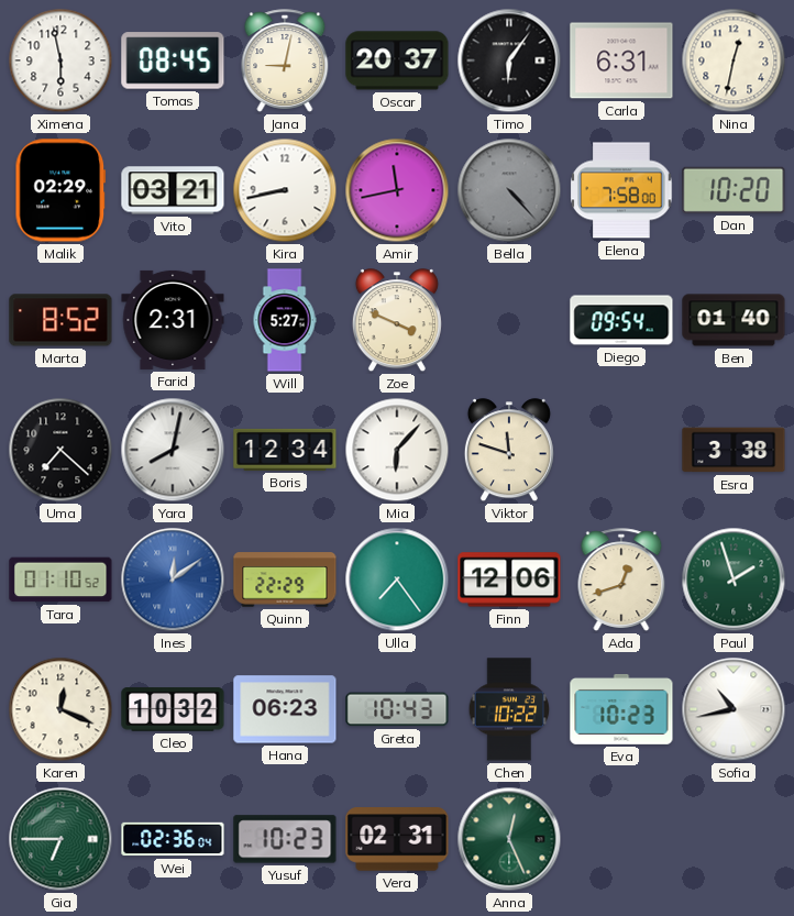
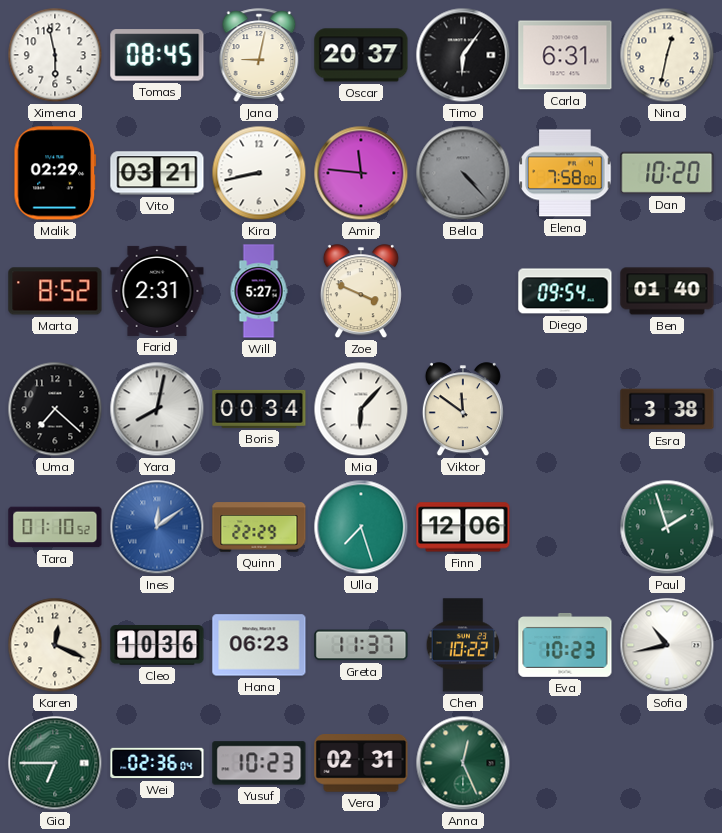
Amir: 11:43 -> 11:46
Boris: 12:34 -> 00:34
Viktor: 11:48 -> 11:51
Ulla: 7:24 -> 7:27
Ada: 12:42 -> none
Cleo: 10:32 -> 10:36
Greta: 10:43 -> 11:37
